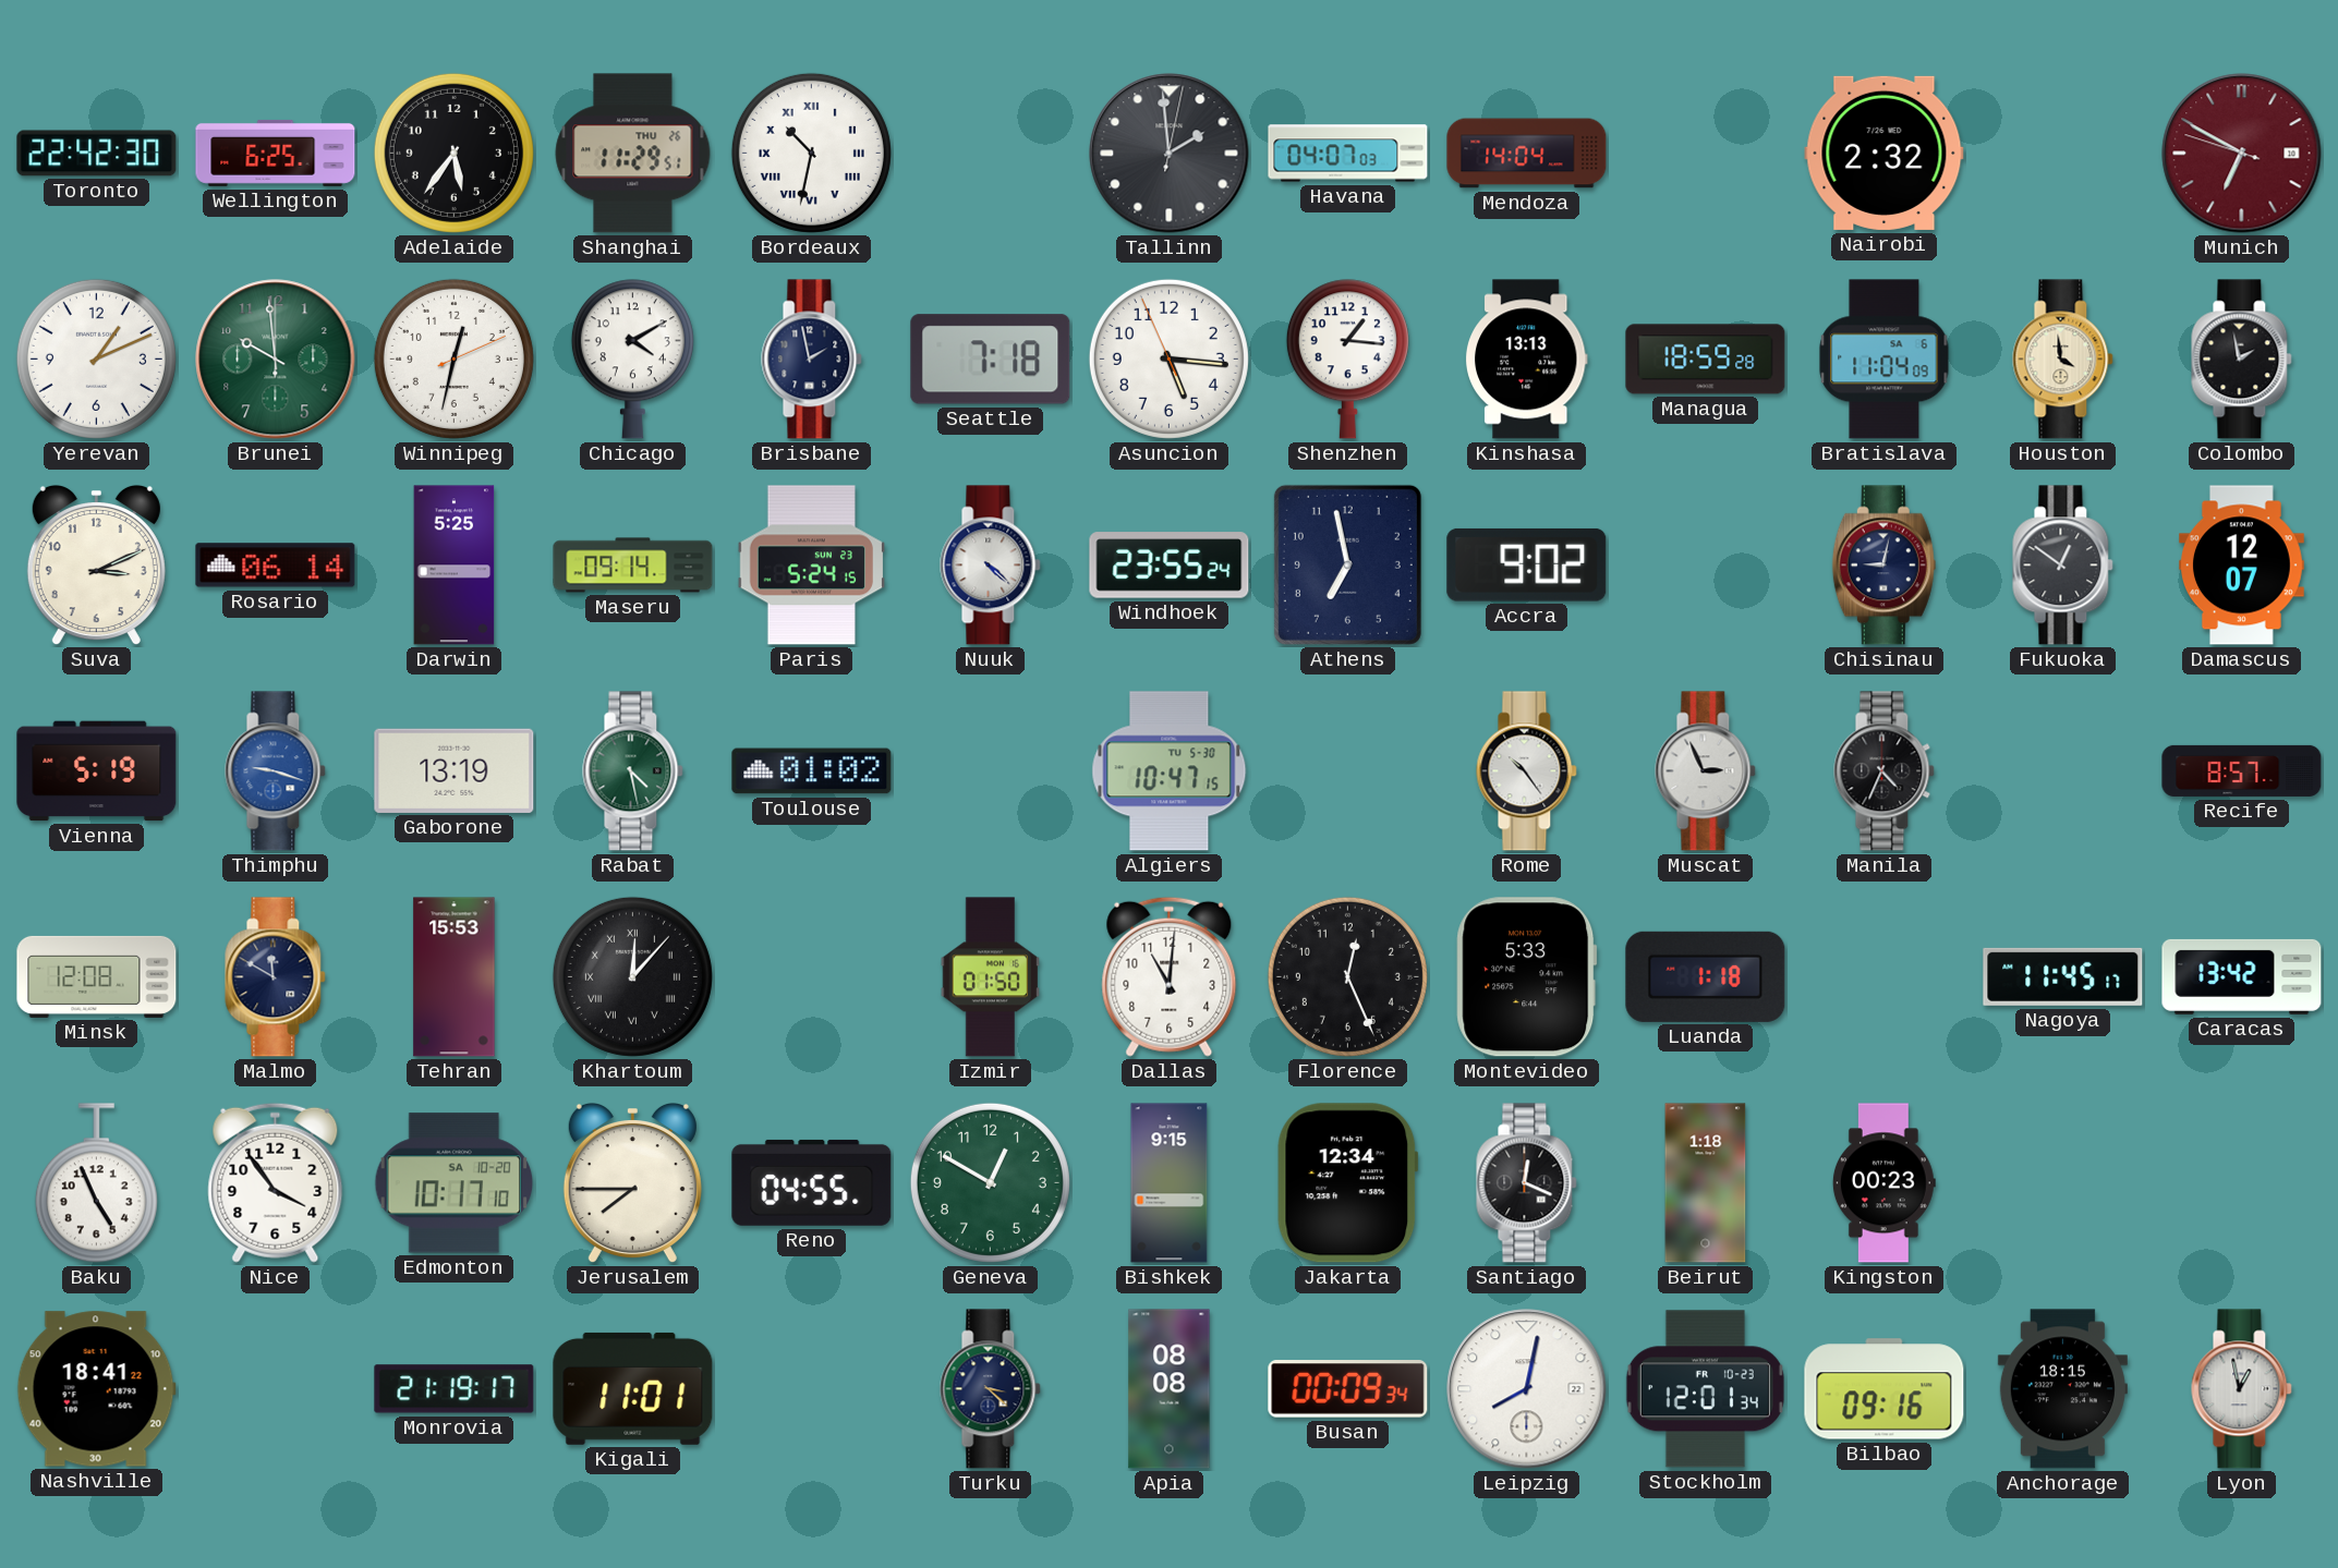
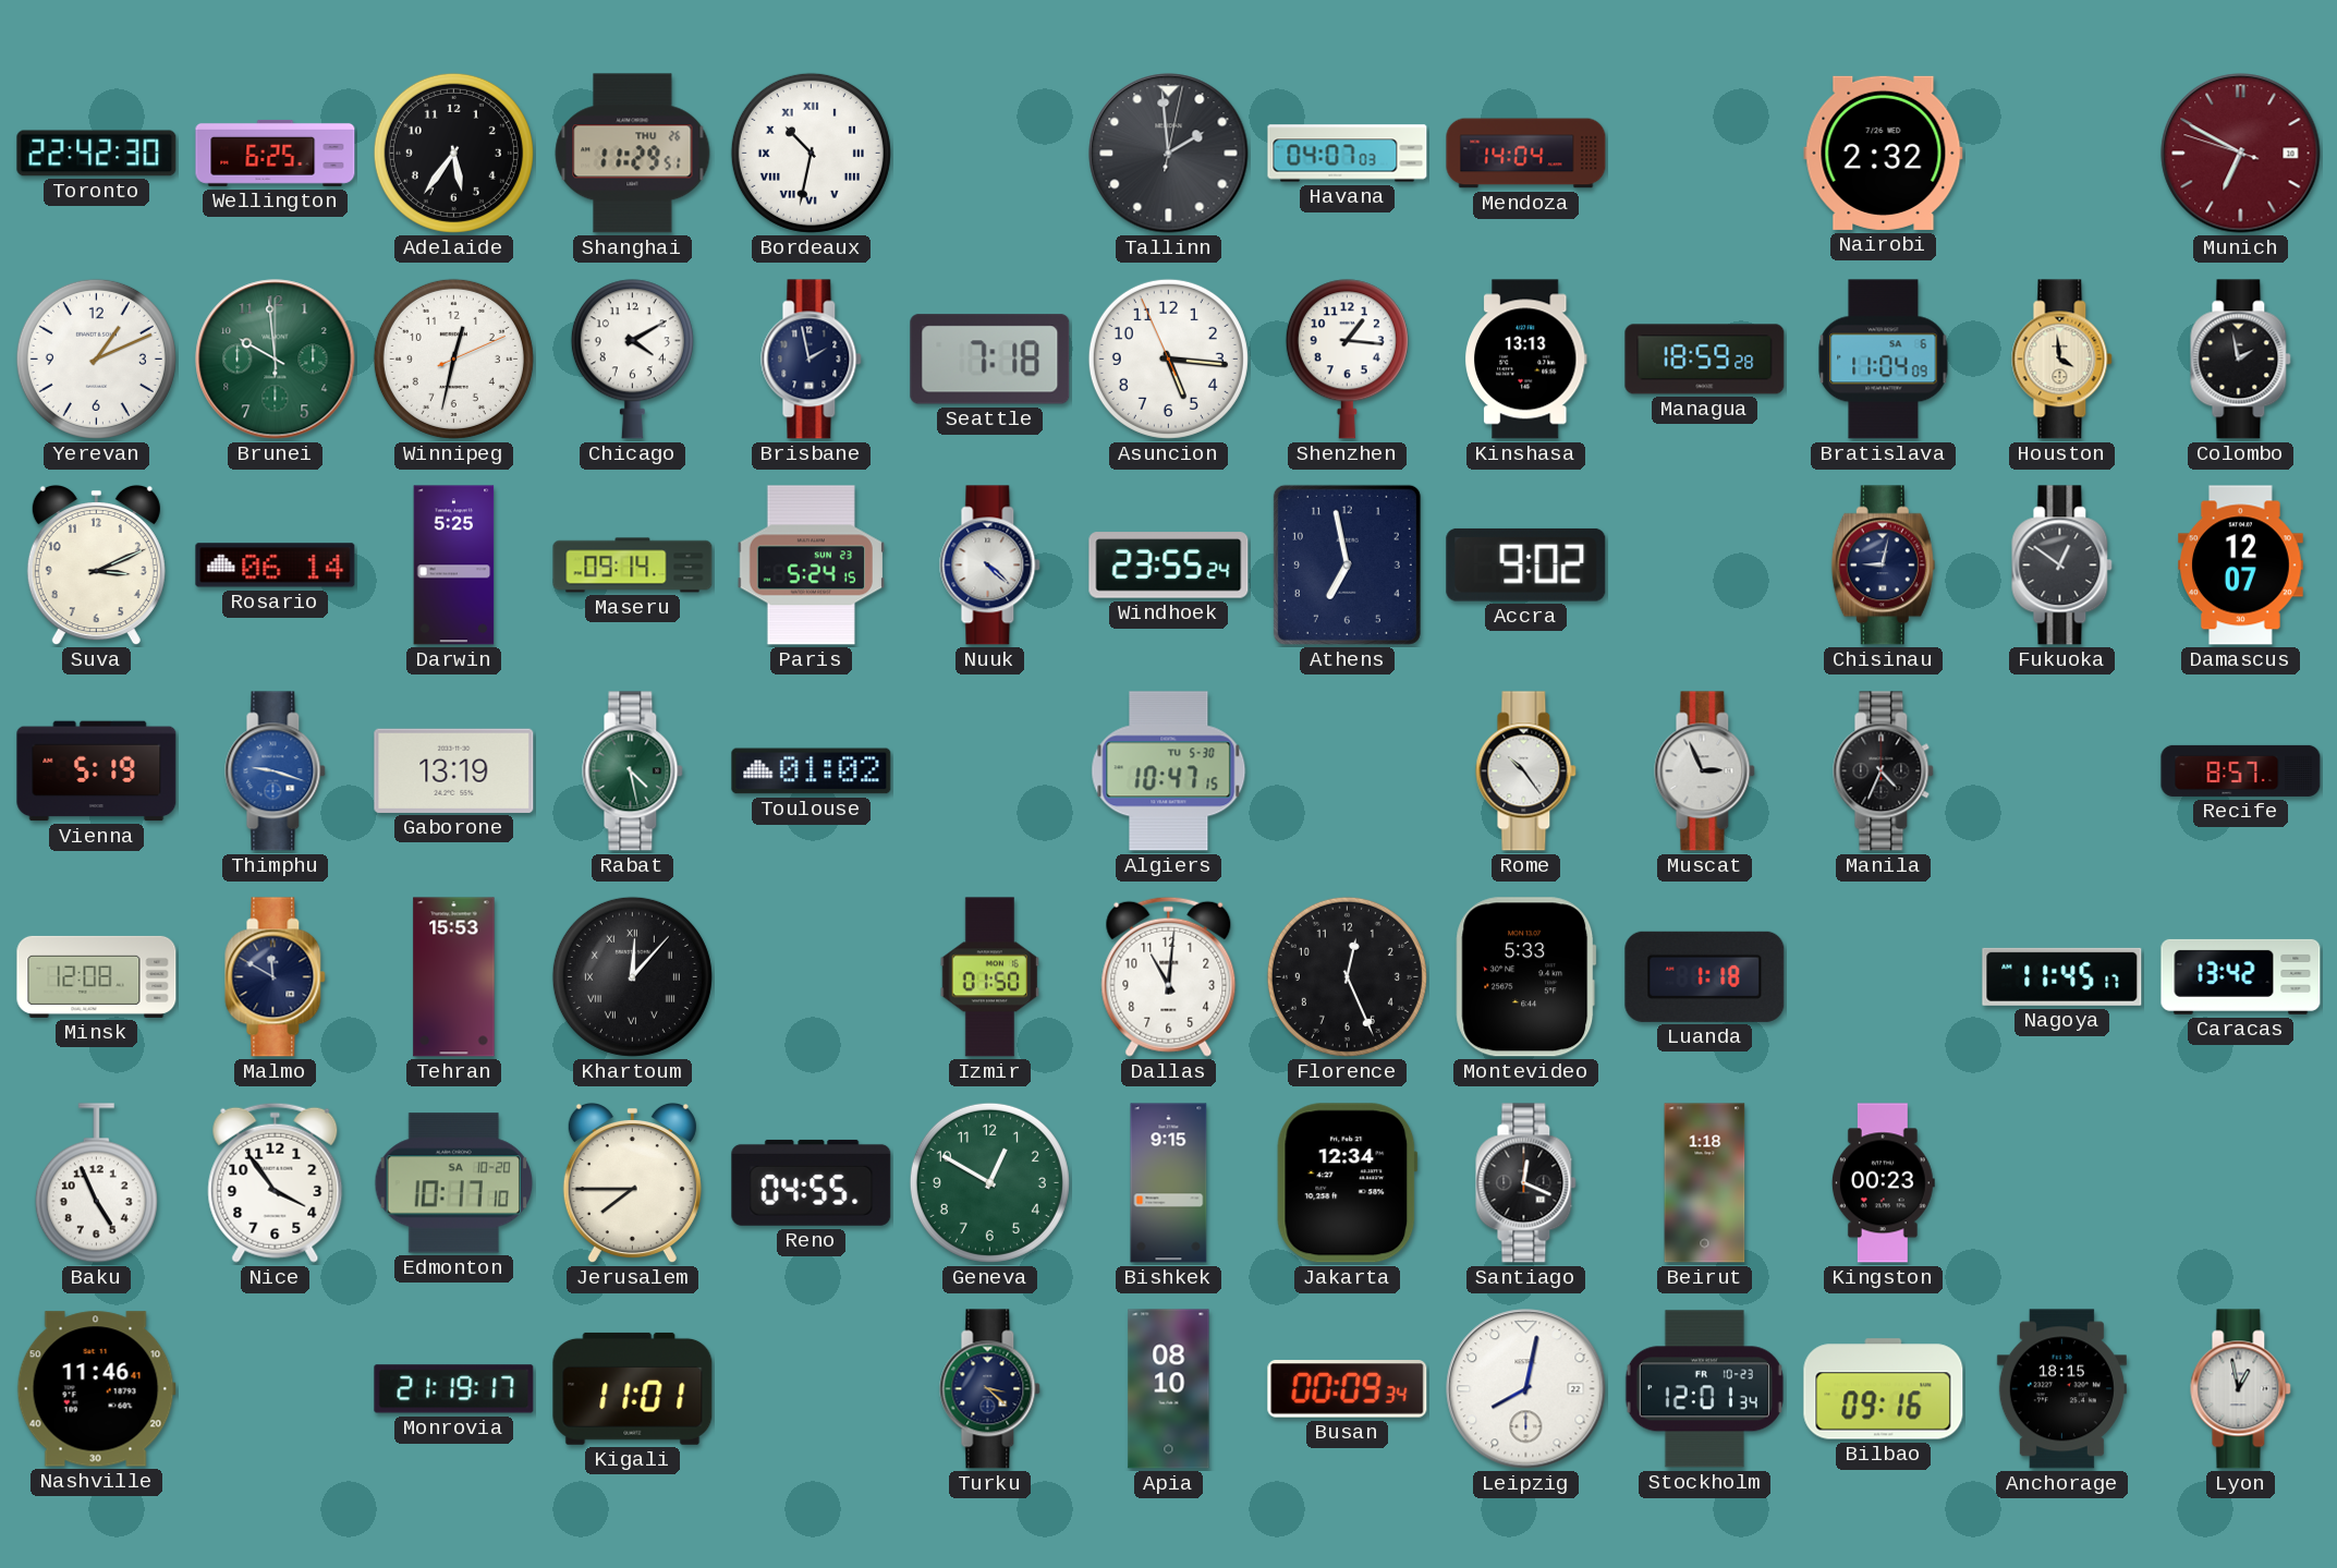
Nashville: 18:41 -> 11:46
Apia: 08:08 -> 08:10
